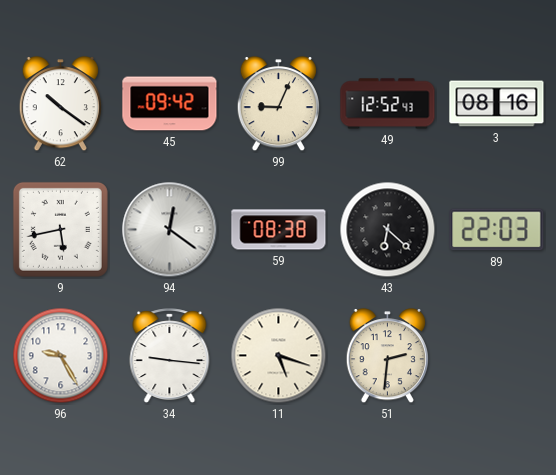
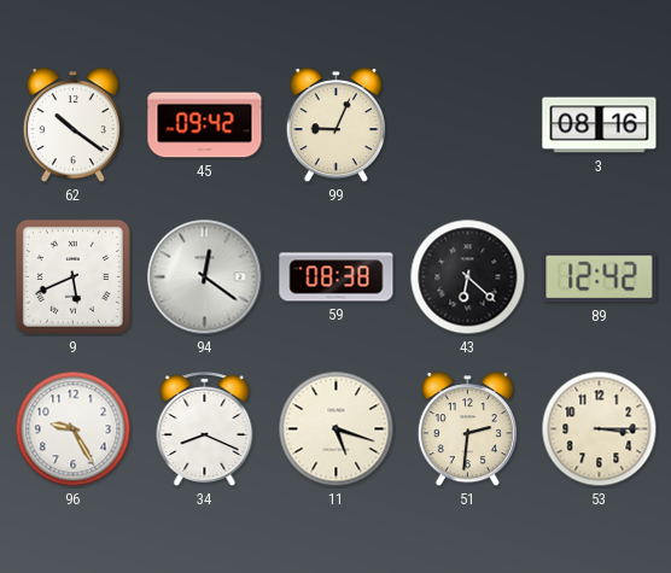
49: 12:52 -> none
9: 5:43 -> 5:41
89: 22:03 -> 12:42
34: 9:16 -> 8:19
53: none -> 3:15
